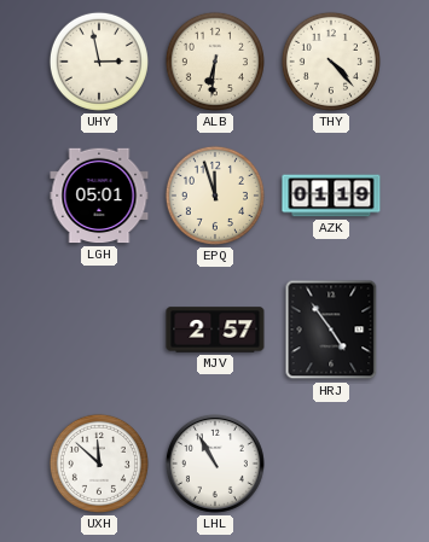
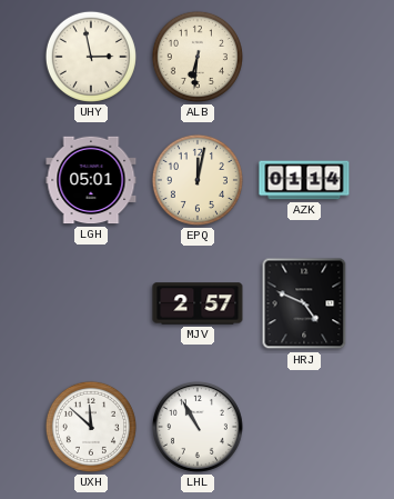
THY: 4:23 -> none
EPQ: 11:57 -> 12:02
AZK: 01:19 -> 01:14
HRJ: 4:54 -> 4:49
